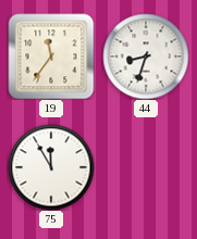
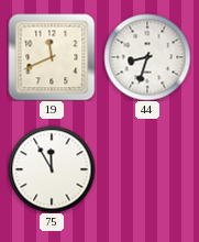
19: 11:36 -> 11:41
